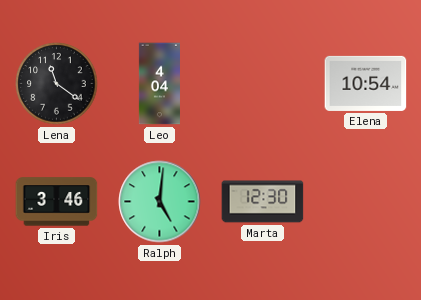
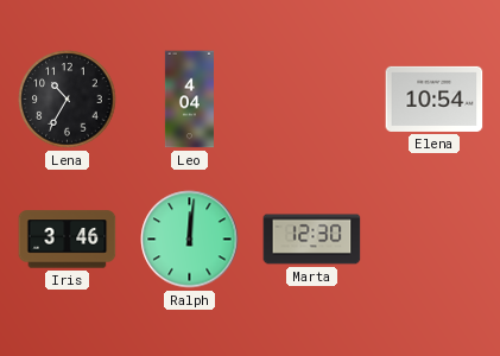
Lena: 11:21 -> 10:35
Ralph: 5:01 -> 12:01
